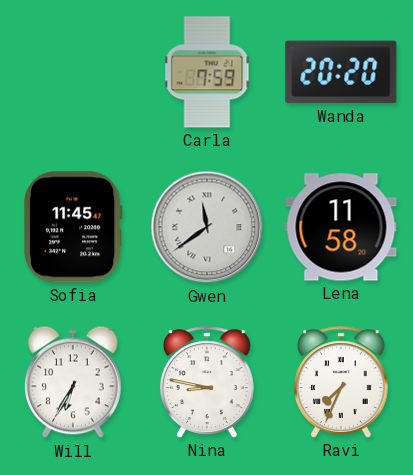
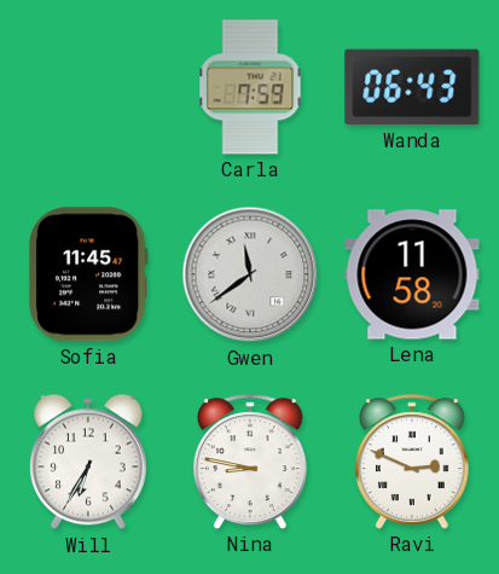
Wanda: 20:20 -> 06:43
Ravi: 7:34 -> 2:49
